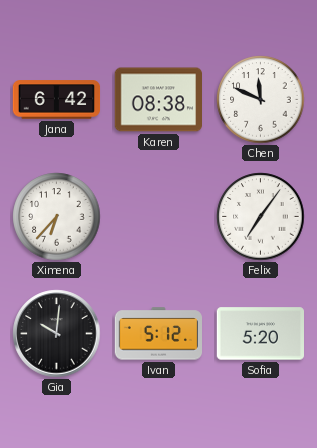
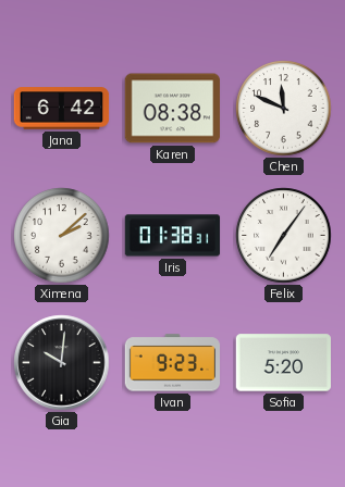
Ximena: 6:37 -> 2:08
Iris: none -> 01:38
Ivan: 5:12 -> 9:23
